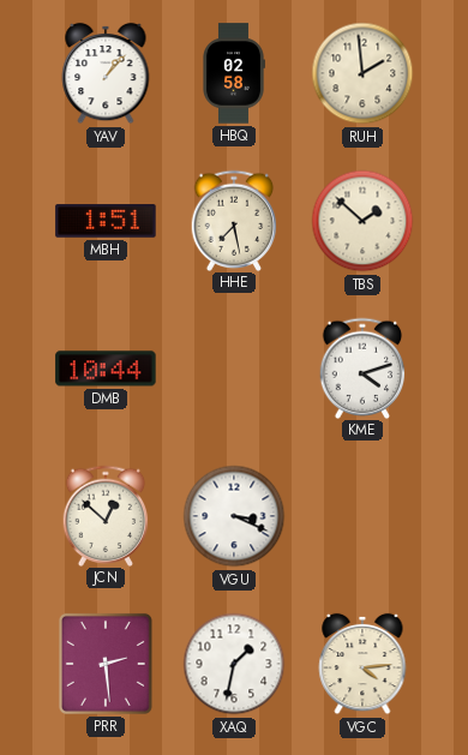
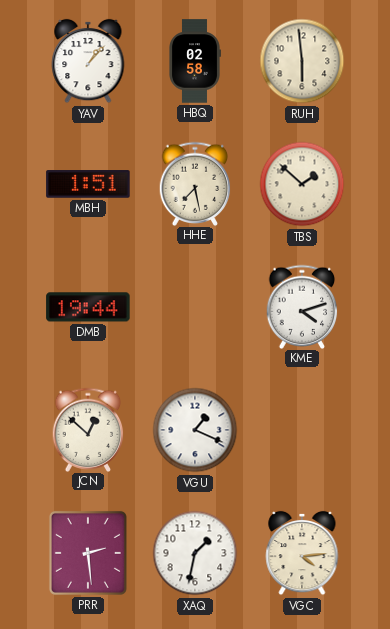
RUH: 1:59 -> 5:59
DMB: 10:44 -> 19:44
VGU: 3:19 -> 1:19
